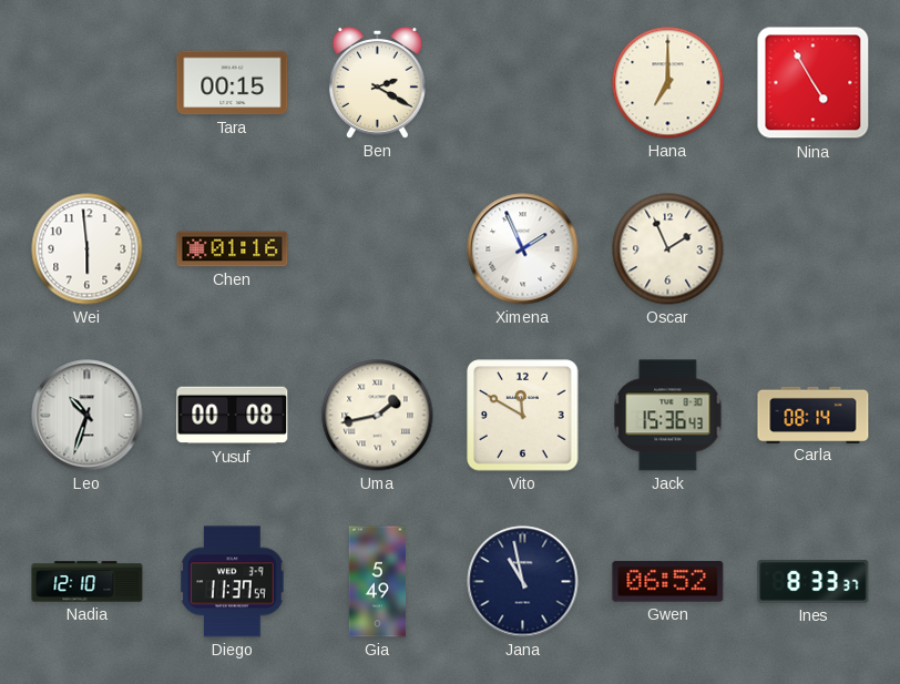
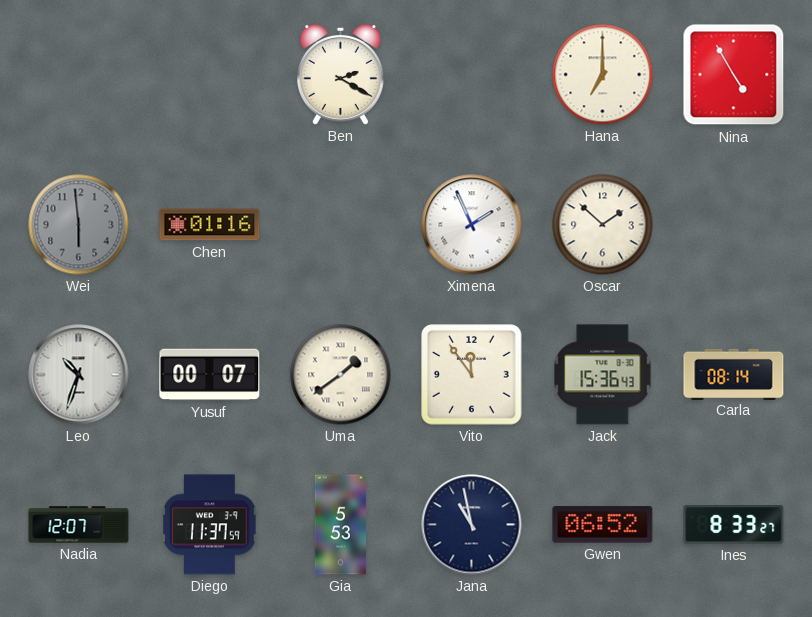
Tara: 00:15 -> none
Wei dial: white -> grey
Oscar: 1:56 -> 1:52
Yusuf: 00:08 -> 00:07
Uma: 1:43 -> 1:39
Vito: 11:50 -> 11:54
Nadia: 12:10 -> 12:07
Gia: 5:49 -> 5:53
Ines: 8:33:37 -> 8:33:27
